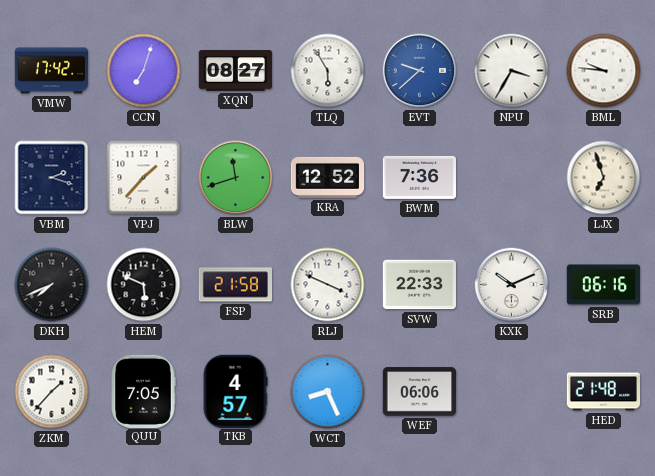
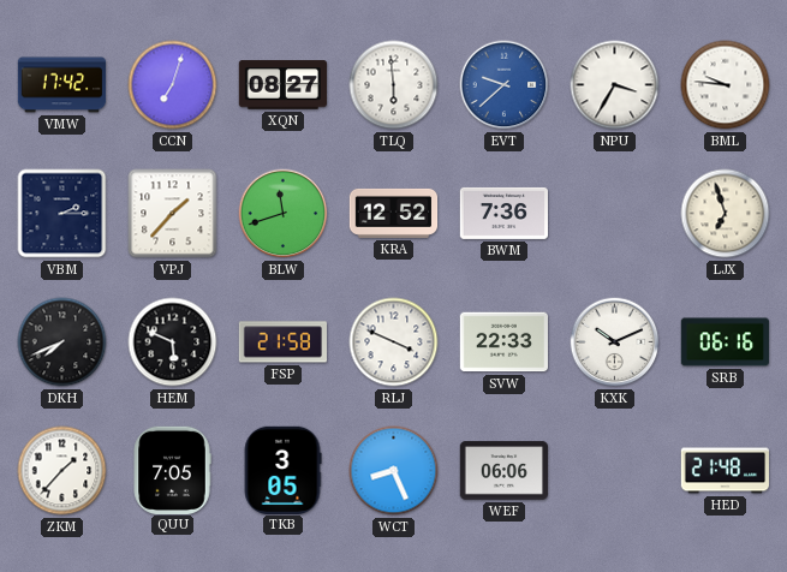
TLQ: 5:55 -> 5:59
VBM: 2:18 -> 2:15
TKB: 4:57 -> 3:05
